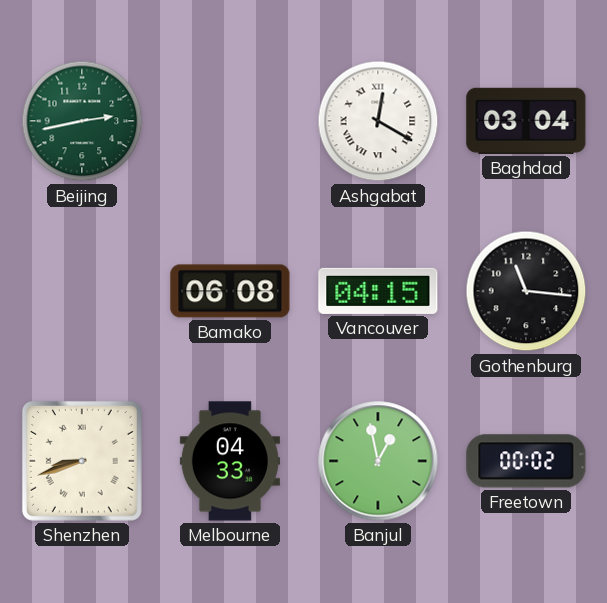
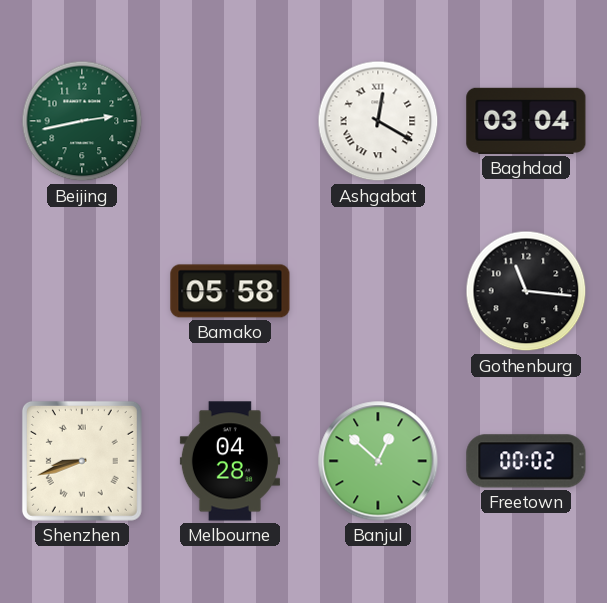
Bamako: 06:08 -> 05:58
Vancouver: 04:15 -> none
Melbourne: 04:33 -> 04:28
Banjul: 12:58 -> 12:52
